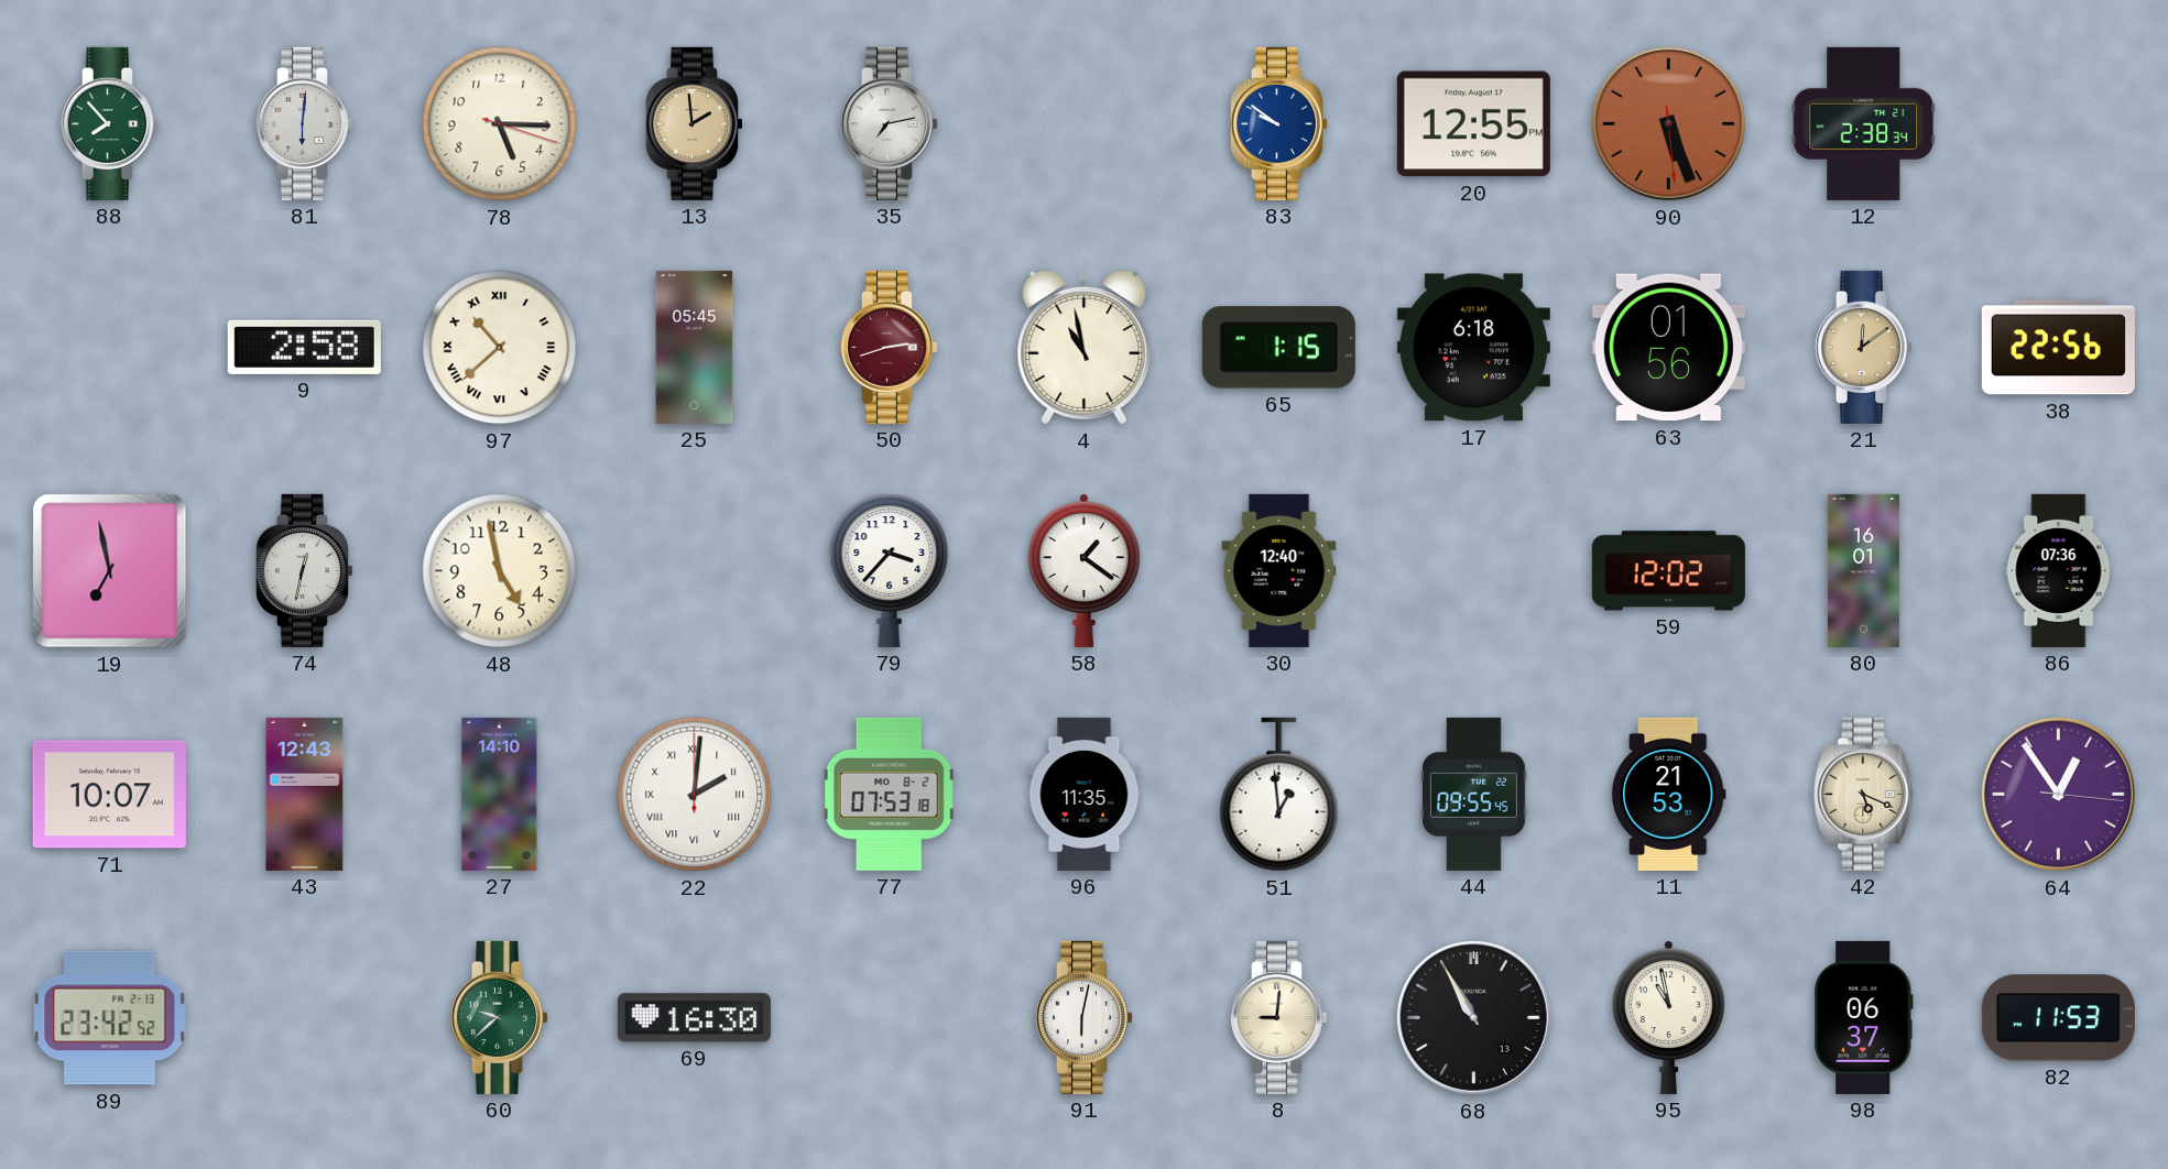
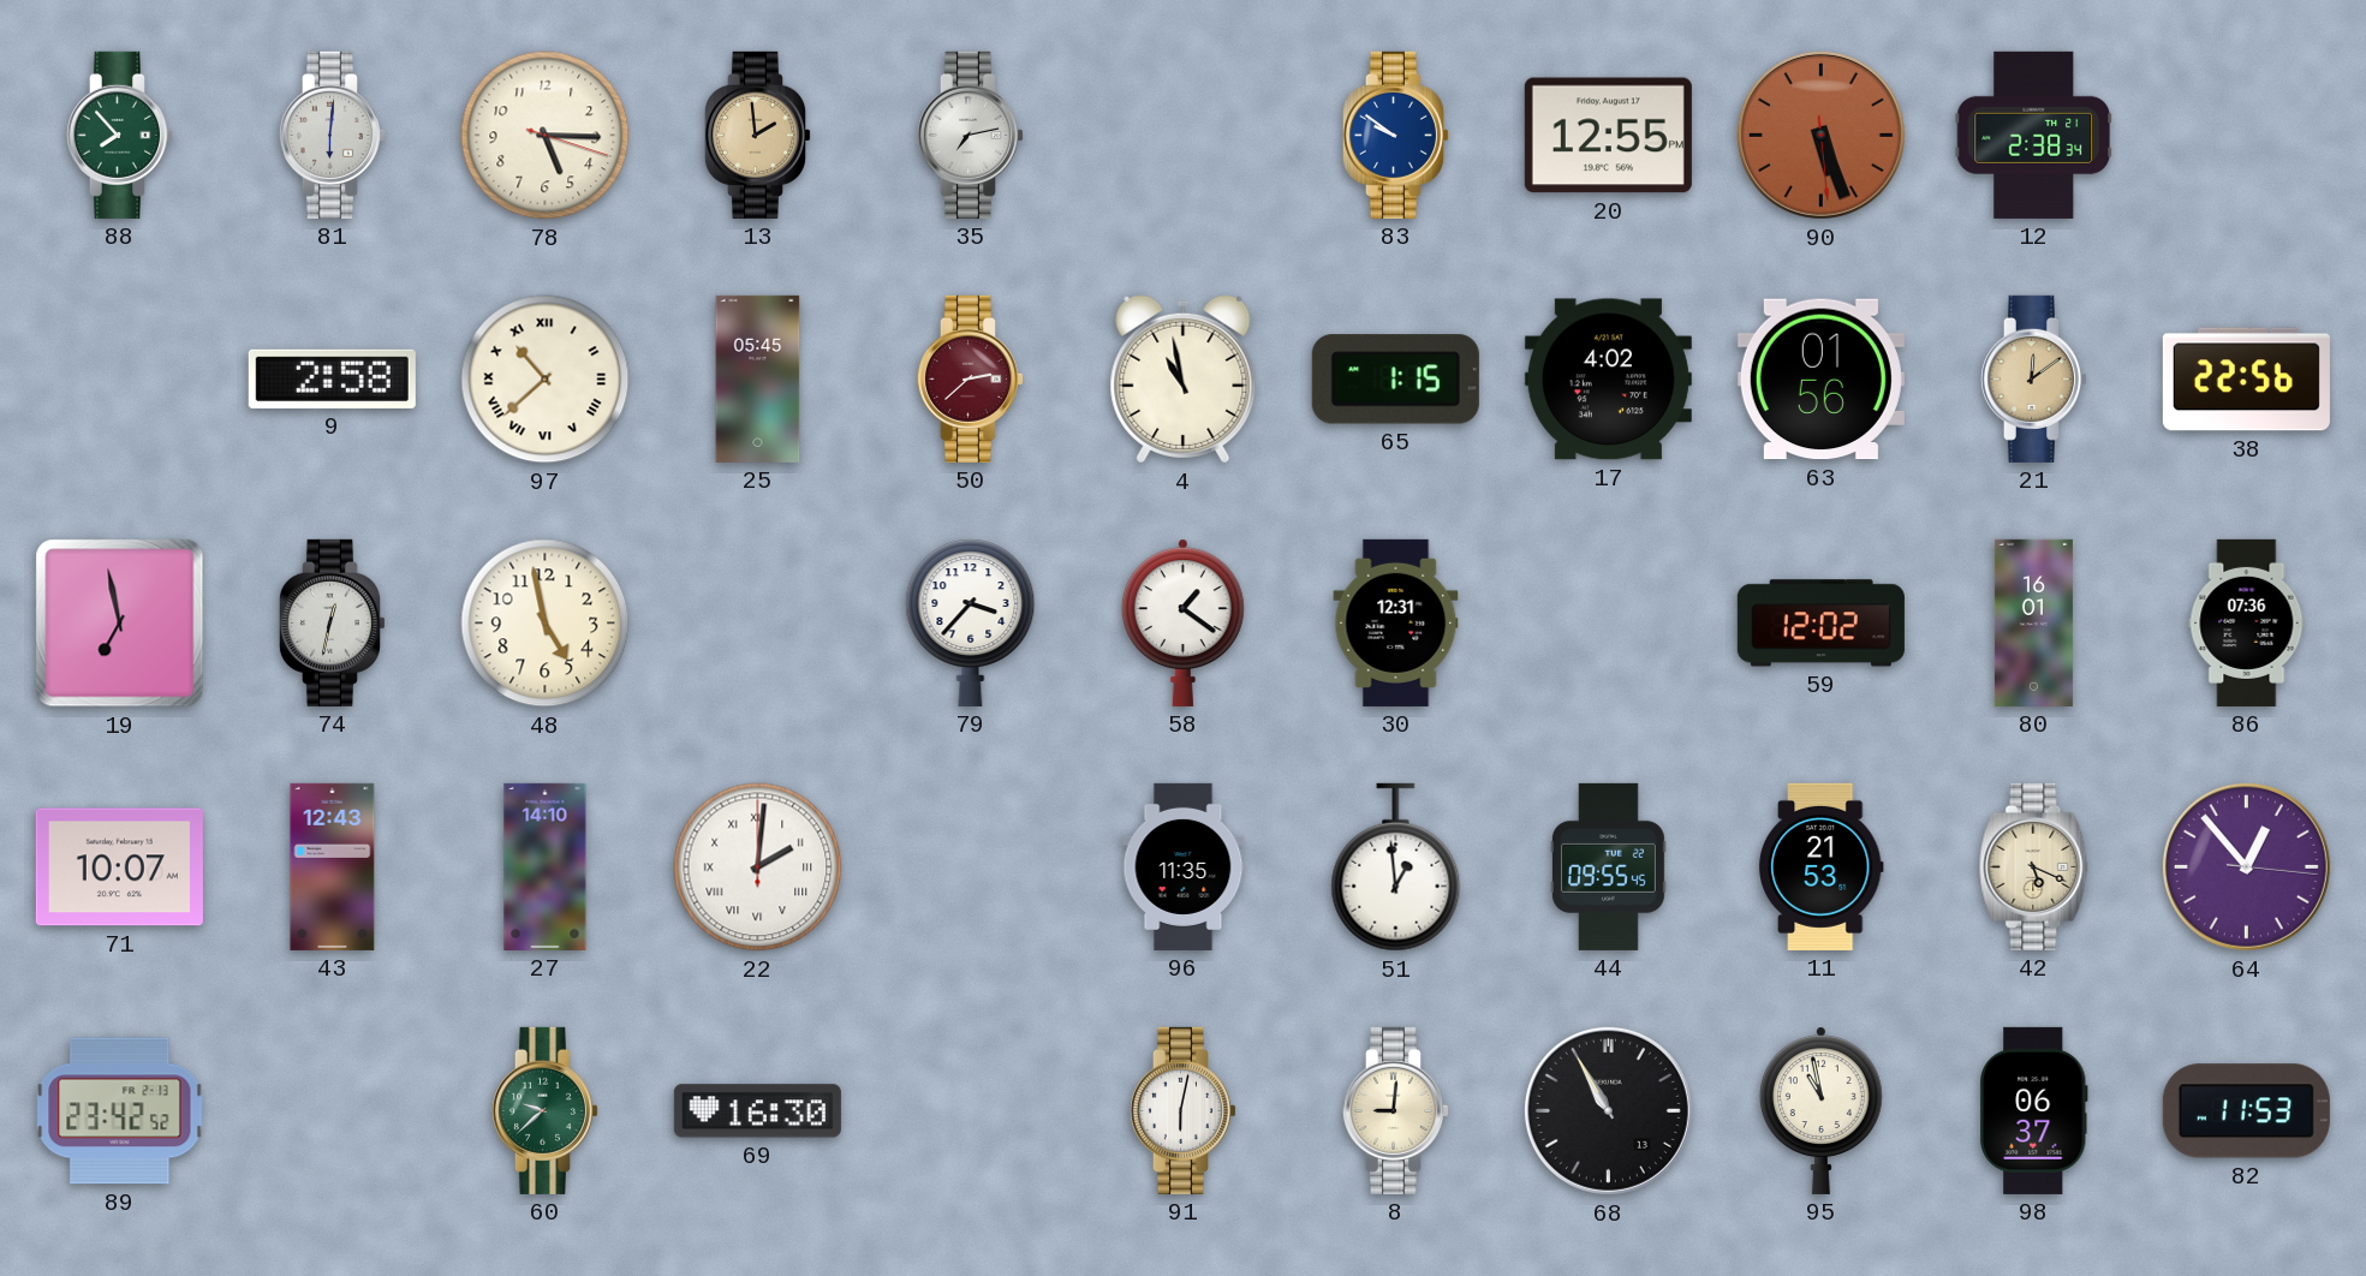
50: 2:42 -> 2:38
17: 6:18 -> 4:02
30: 12:40 -> 12:31
77: 07:53 -> none
64: 12:54 -> 12:53
